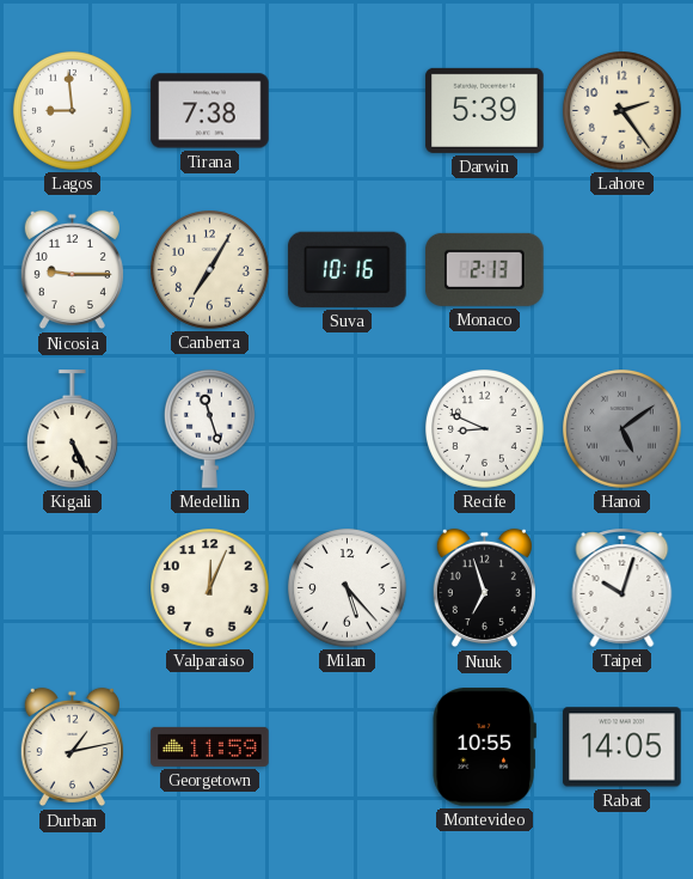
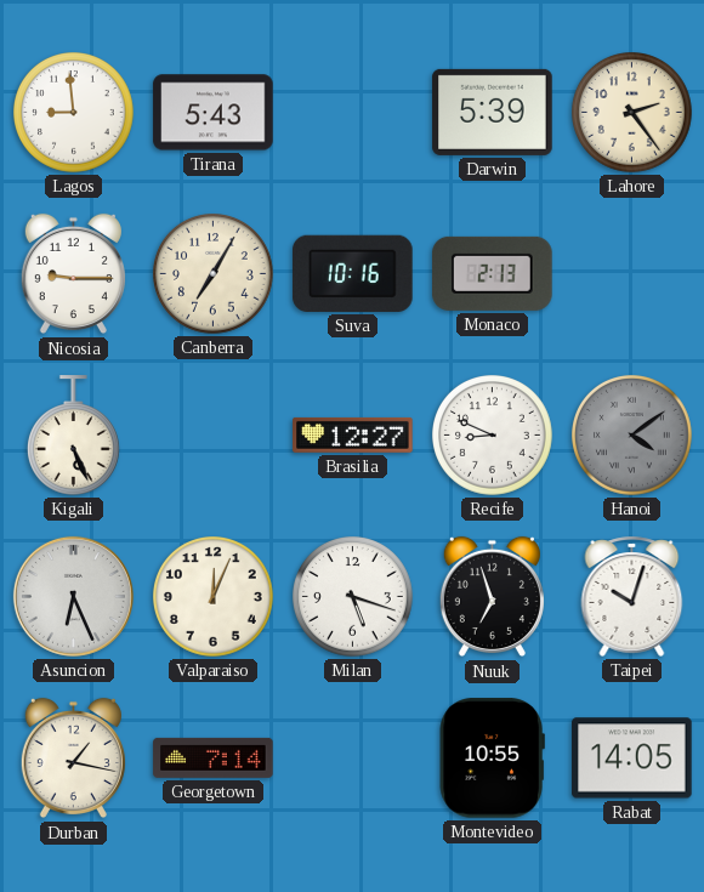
Tirana: 7:38 -> 5:43
Medellin: 11:27 -> none
Brasilia: none -> 12:27
Hanoi: 5:09 -> 4:09
Asuncion: none -> 6:26
Milan: 5:23 -> 5:18
Durban: 1:13 -> 1:17
Georgetown: 11:59 -> 7:14
